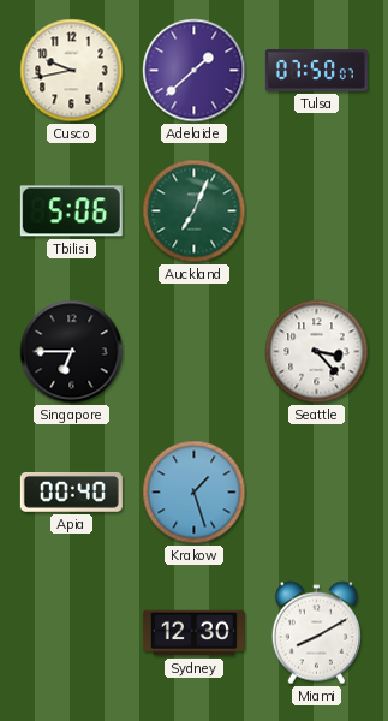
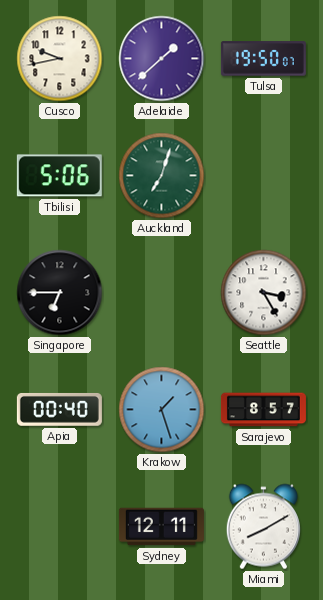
Tulsa: 07:50 -> 19:50
Auckland: 7:04 -> 7:03
Seattle: 3:23 -> 3:25
Sarajevo: none -> 8:57
Sydney: 12:30 -> 12:11
